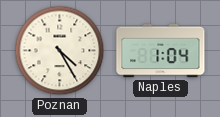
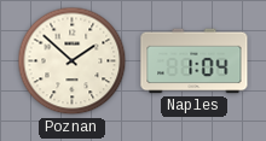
Poznan: 4:25 -> 1:52
